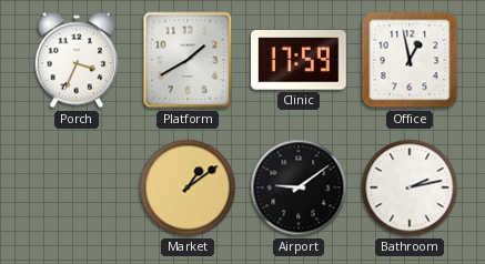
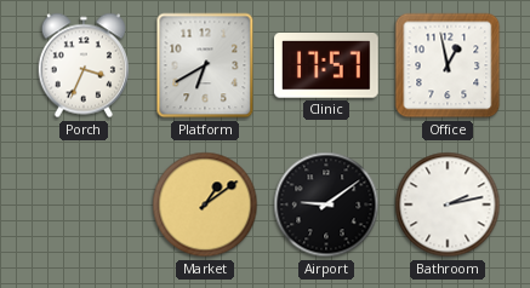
Platform: 1:40 -> 6:40
Clinic: 17:59 -> 17:57
